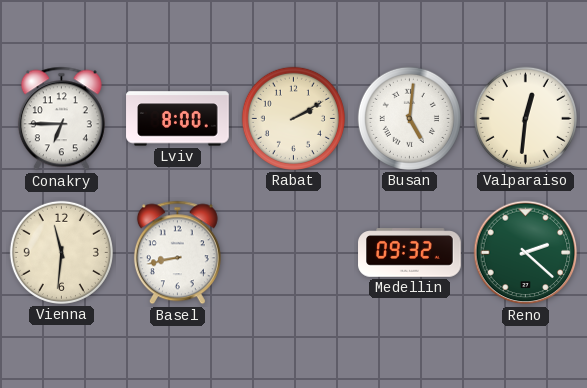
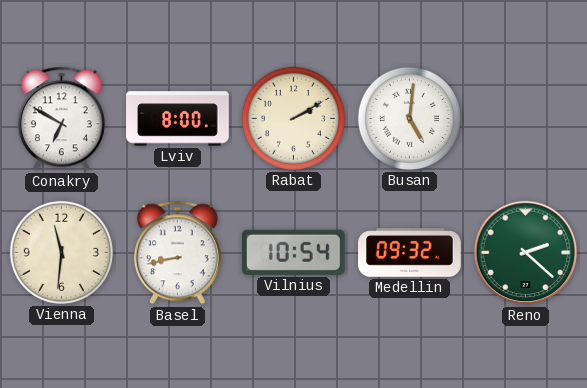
Conakry: 6:45 -> 6:50
Valparaiso: 12:31 -> none
Vilnius: none -> 10:54
